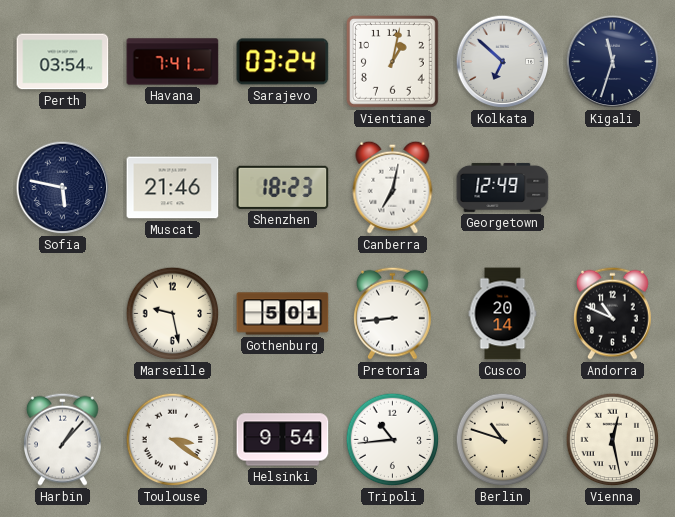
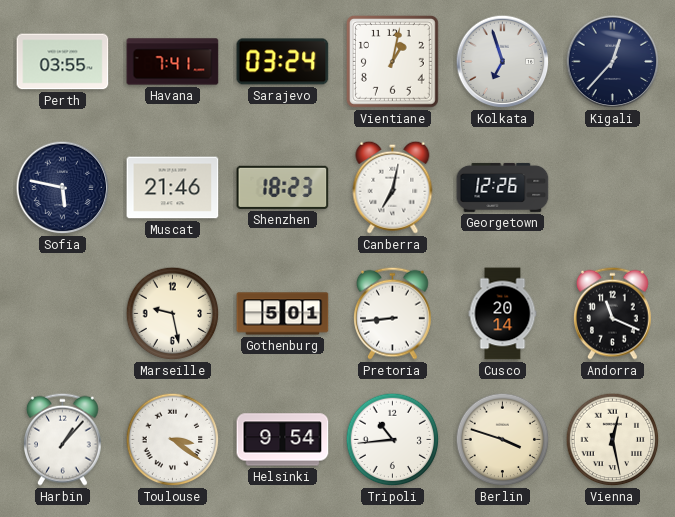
Perth: 03:54 -> 03:55
Kolkata: 6:52 -> 6:57
Kigali: 11:33 -> 12:37
Georgetown: 12:49 -> 12:26
Andorra: 10:49 -> 11:19
Berlin: 10:48 -> 3:48
